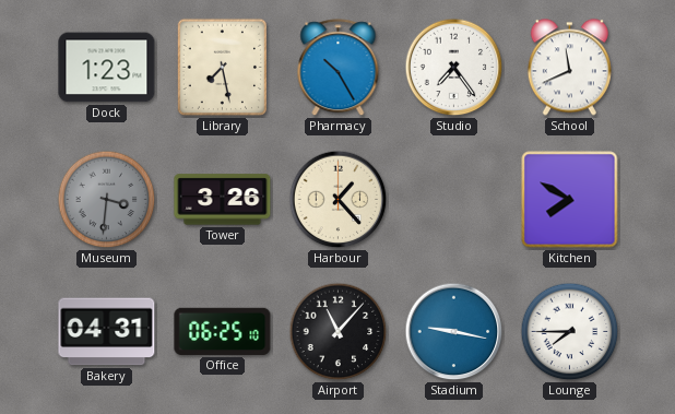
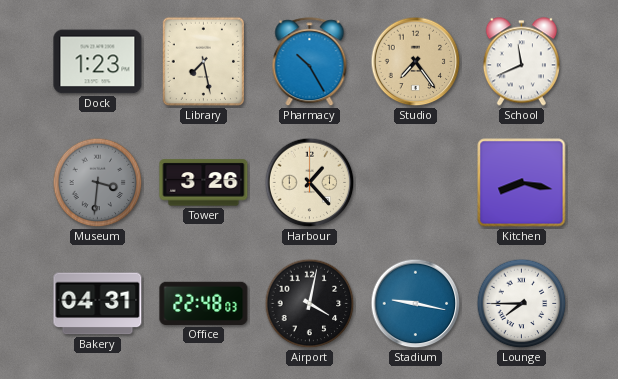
Studio dial: white -> champagne
Kitchen: 7:50 -> 8:17
Office: 06:25 -> 22:48
Airport: 11:07 -> 4:02
